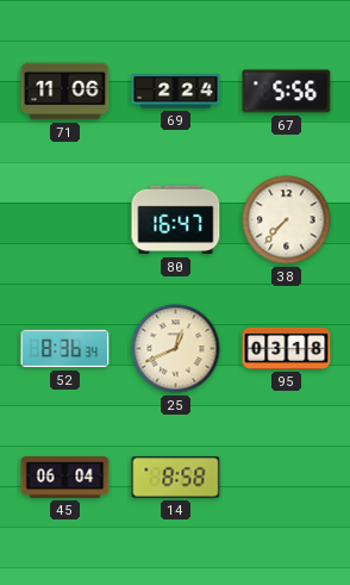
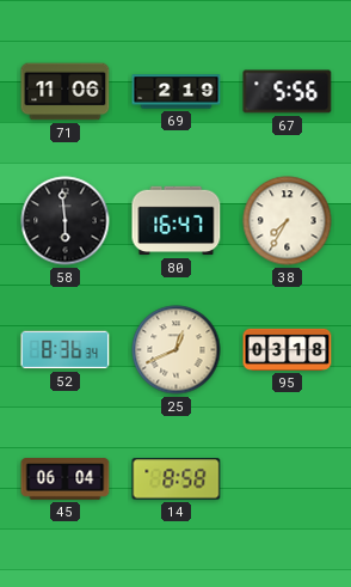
69: 2:24 -> 2:19
58: none -> 5:59
38: 7:37 -> 7:35
